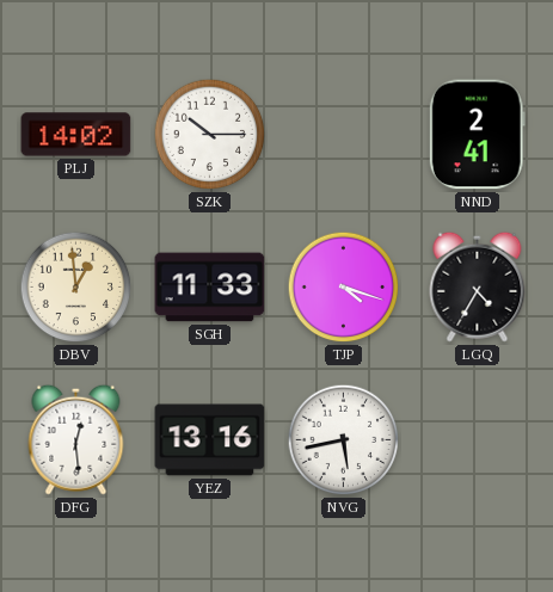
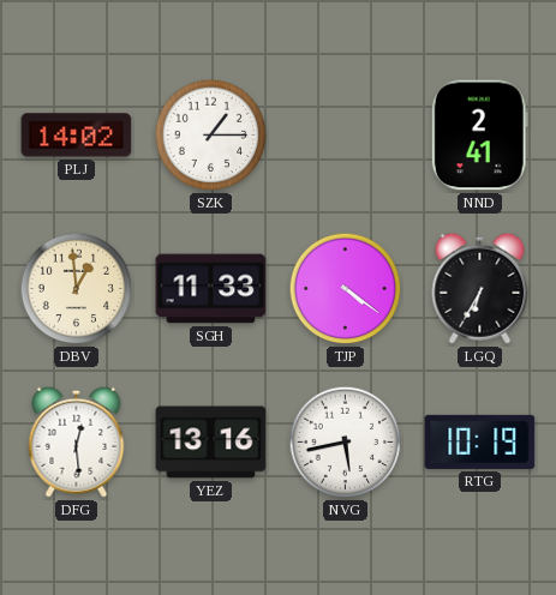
SZK: 10:15 -> 1:15
TJP: 4:18 -> 4:21
LGQ: 4:35 -> 6:35
RTG: none -> 10:19
